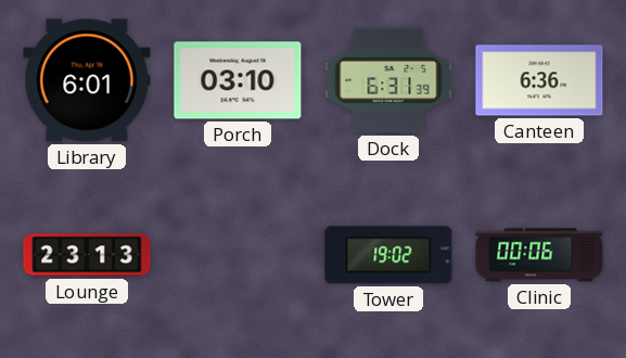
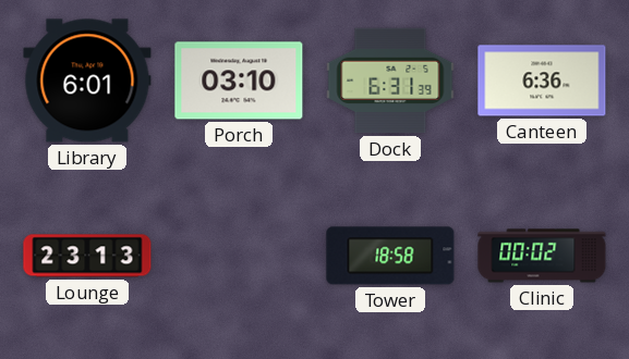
Tower: 19:02 -> 18:58
Clinic: 00:06 -> 00:02
